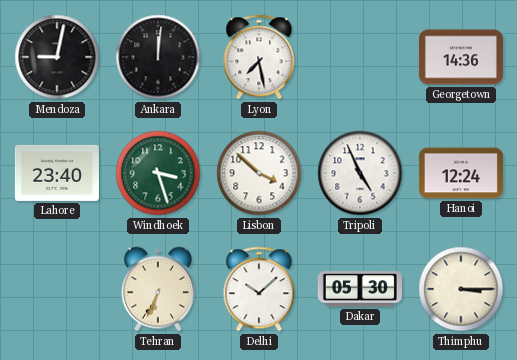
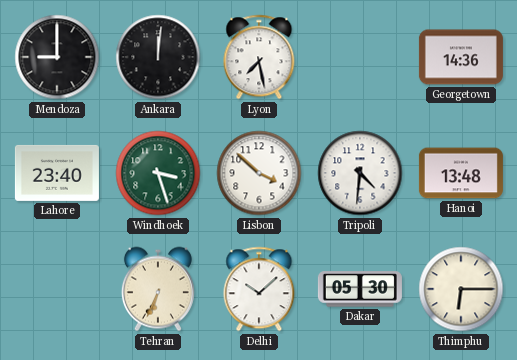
Mendoza: 9:02 -> 9:00
Tripoli: 4:56 -> 4:31
Hanoi: 12:24 -> 13:48
Thimphu: 3:15 -> 6:15
